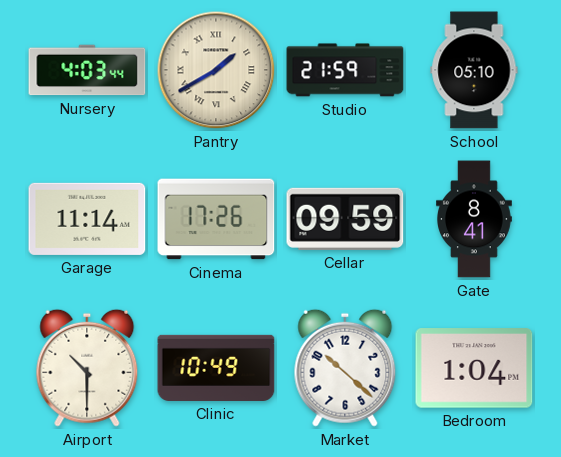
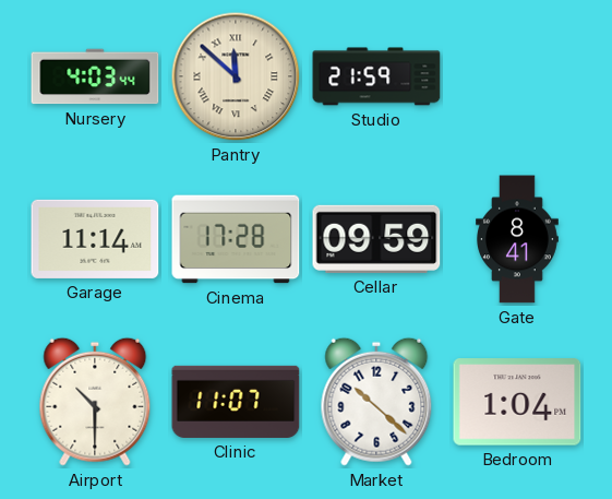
Pantry: 1:40 -> 11:52
School: 05:10 -> none
Cinema: 17:26 -> 17:28
Clinic: 10:49 -> 11:07
